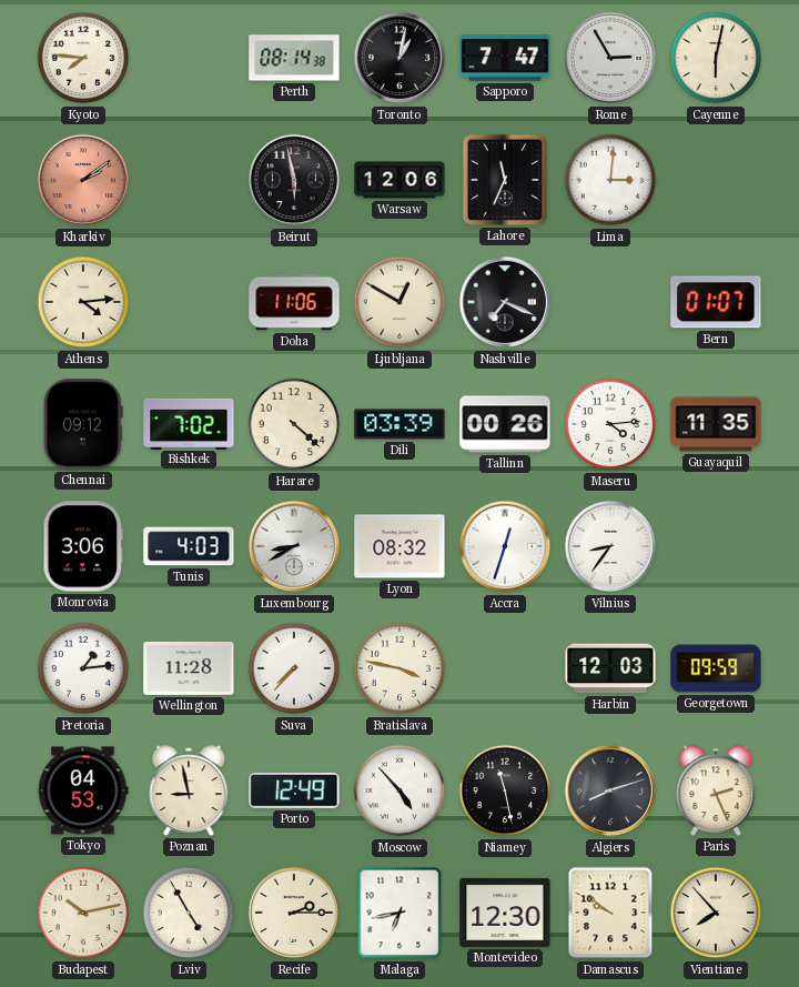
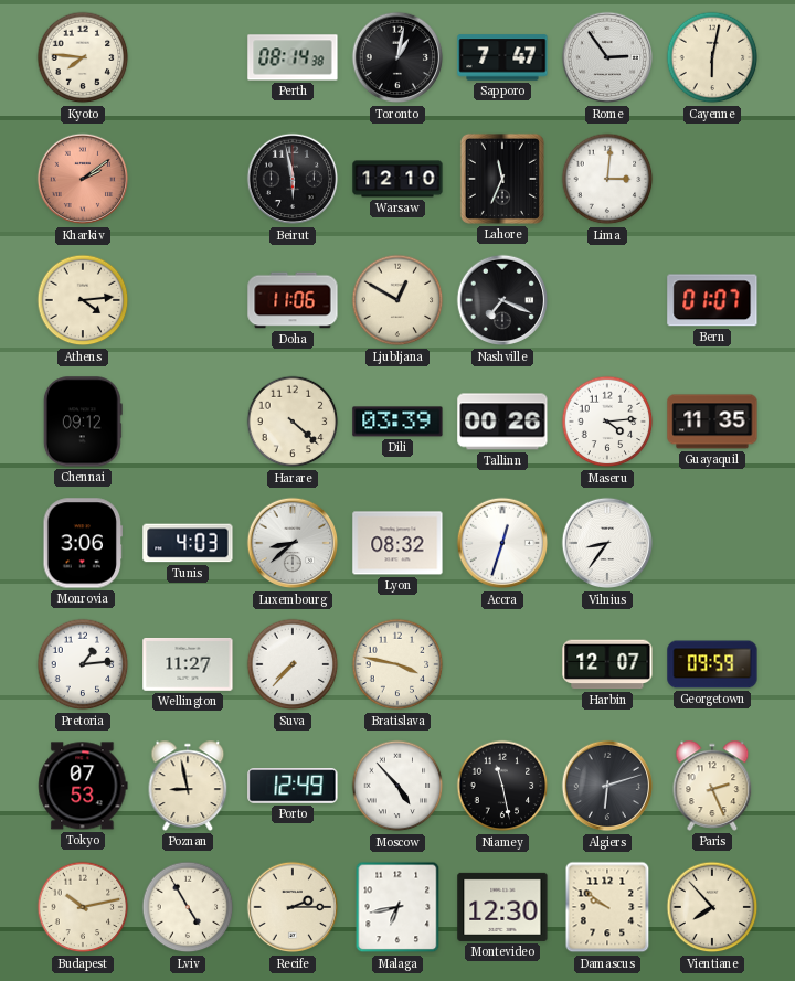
Rome: 2:55 -> 2:54
Warsaw: 12:06 -> 12:10
Bishkek: 7:02 -> none
Luxembourg: 8:40 -> 8:38
Wellington: 11:28 -> 11:27
Harbin: 12:03 -> 12:07
Tokyo: 04:53 -> 07:53
Algiers: 8:12 -> 6:12
